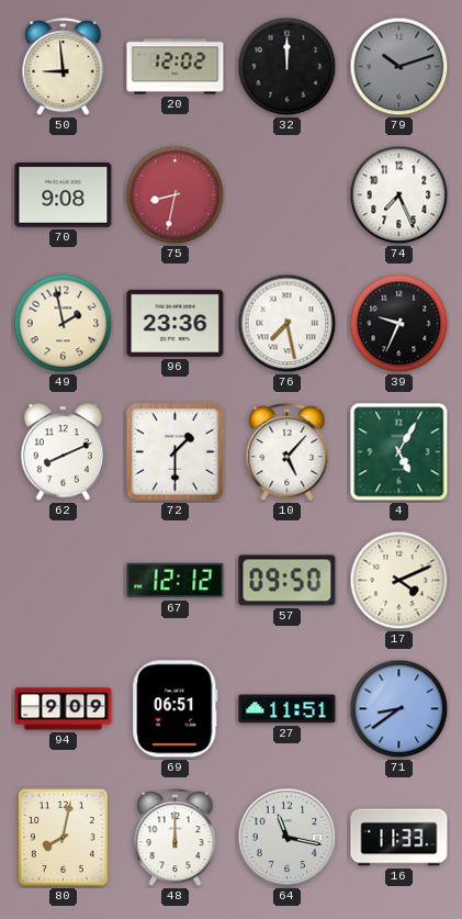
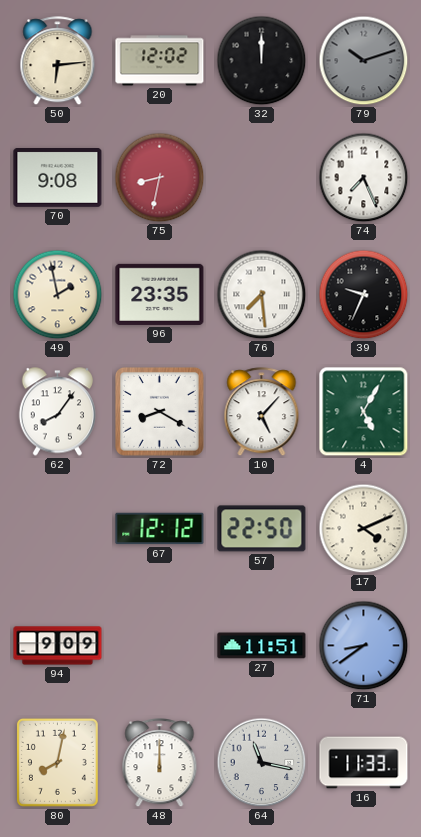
50: 8:59 -> 6:14
96: 23:36 -> 23:35
76: 7:28 -> 7:29
62: 8:11 -> 8:06
72: 1:30 -> 8:20
57: 09:50 -> 22:50
69: 06:51 -> none
